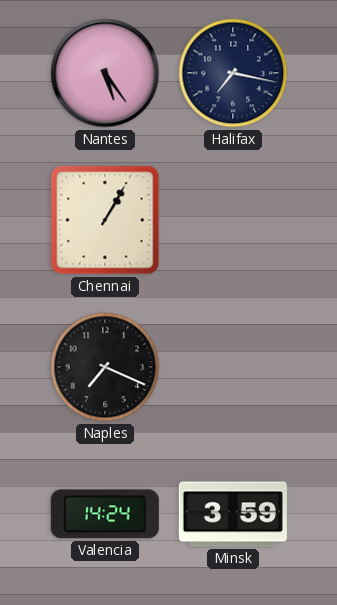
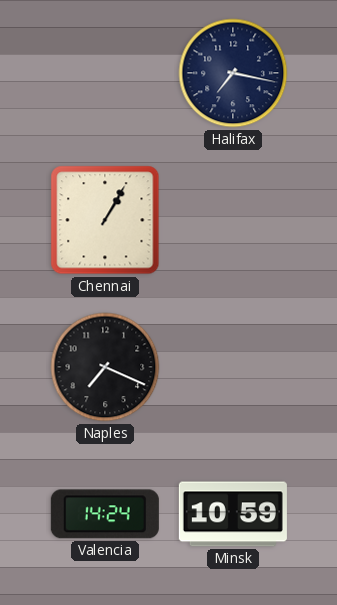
Nantes: 5:24 -> none
Minsk: 3:59 -> 10:59
